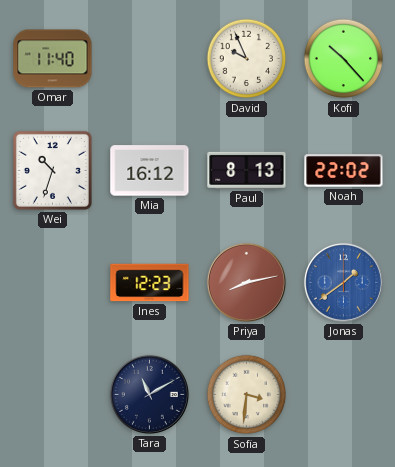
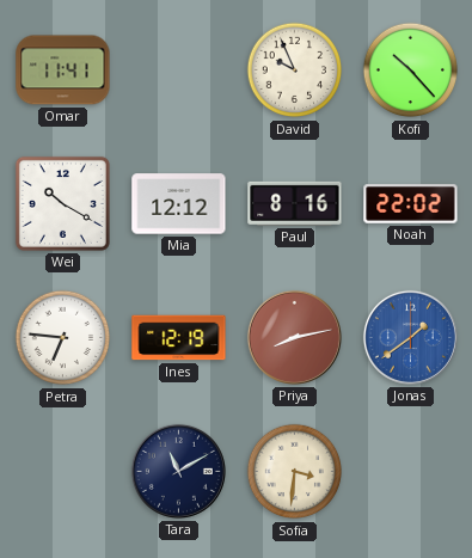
Omar: 11:40 -> 11:41
Wei: 10:33 -> 10:20
Mia: 16:12 -> 12:12
Paul: 8:13 -> 8:16
Petra: none -> 6:46
Ines: 12:23 -> 12:19
